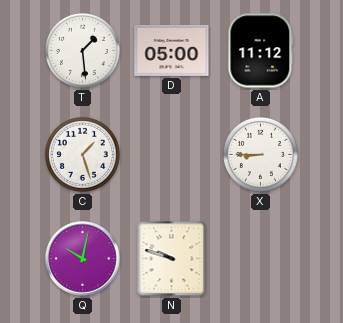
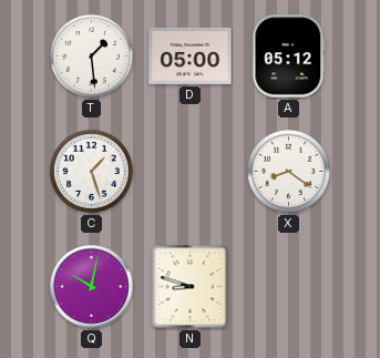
A: 11:12 -> 05:12
X: 8:45 -> 8:21
N: 9:48 -> 8:48
